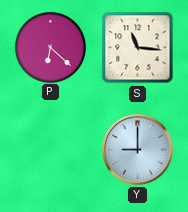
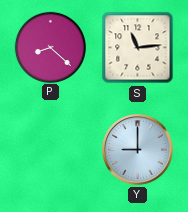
P: 6:22 -> 8:22
S: 11:16 -> 11:14
